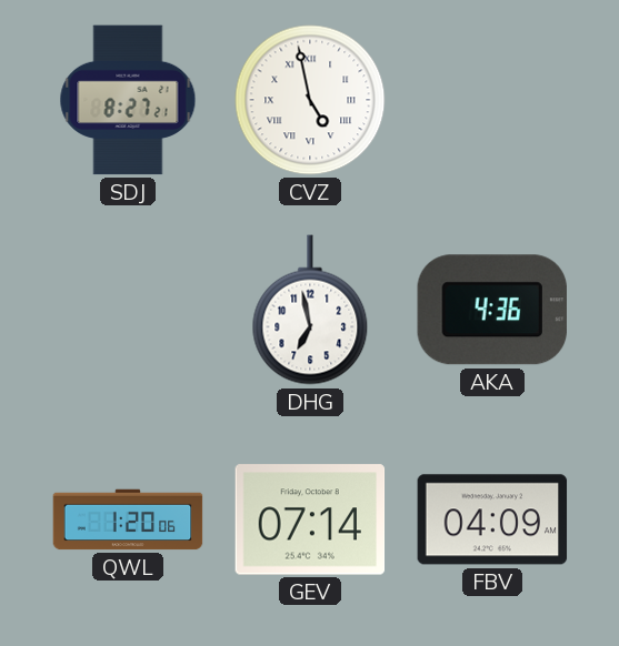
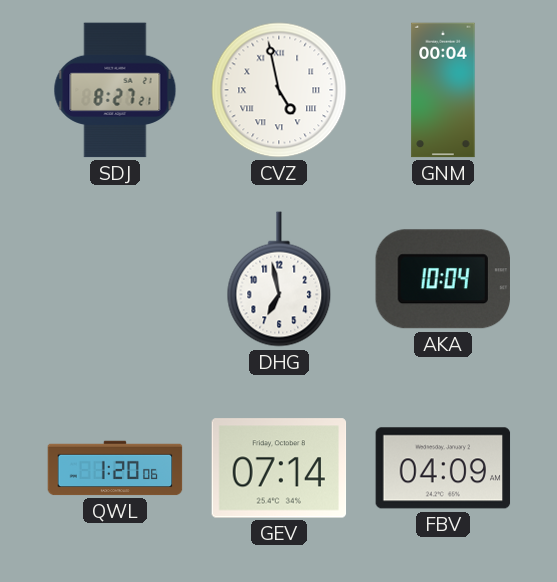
GNM: none -> 00:04
AKA: 4:36 -> 10:04
